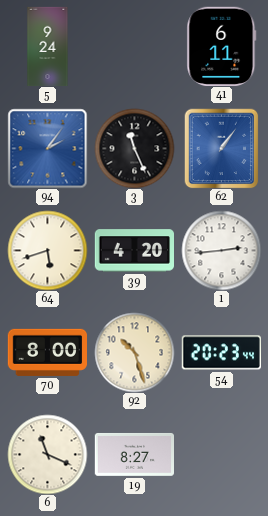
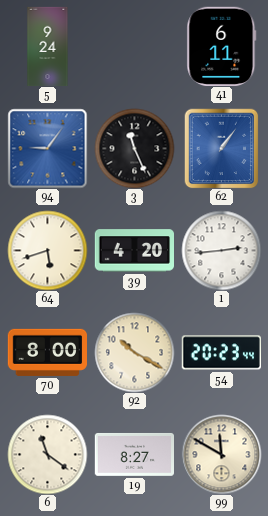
94: 2:06 -> 9:06
92: 10:27 -> 10:20
6: 11:19 -> 11:21
99: none -> 11:50
